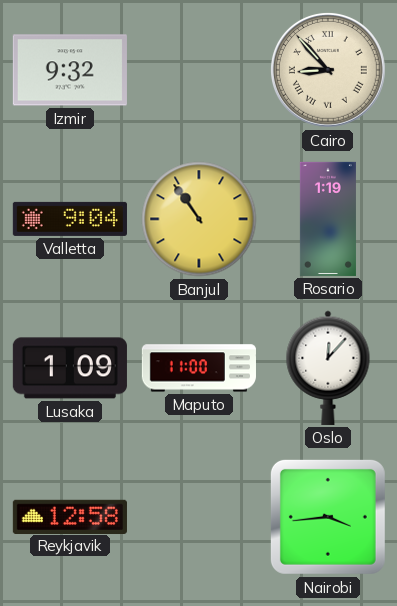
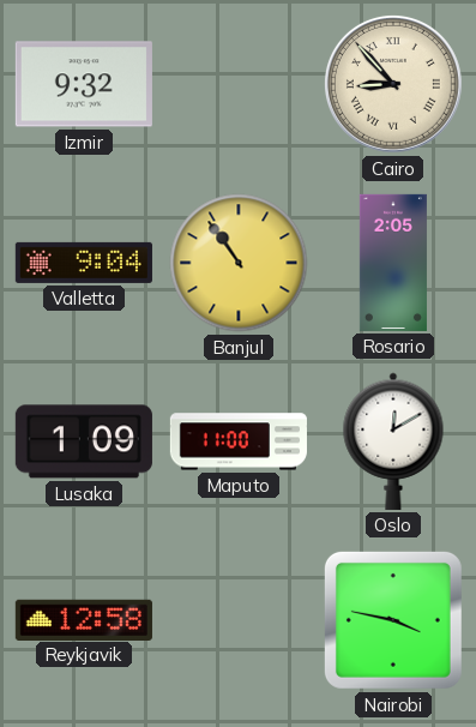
Rosario: 1:19 -> 2:05
Oslo: 12:07 -> 12:10
Nairobi: 3:44 -> 3:47
